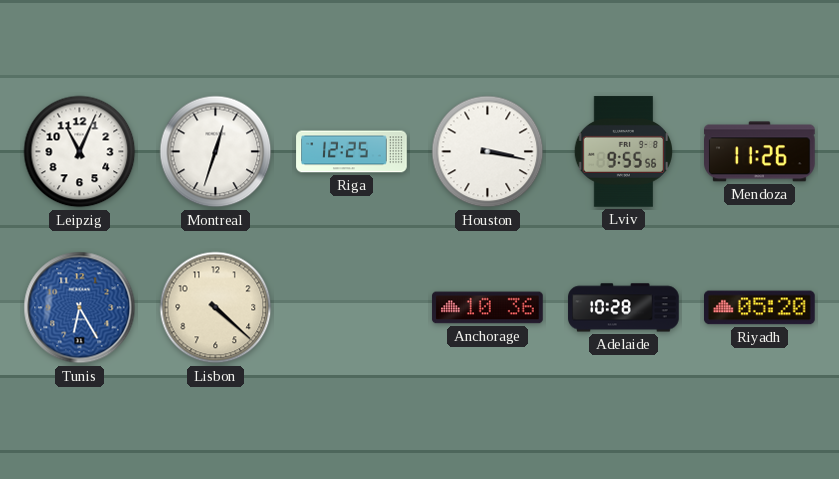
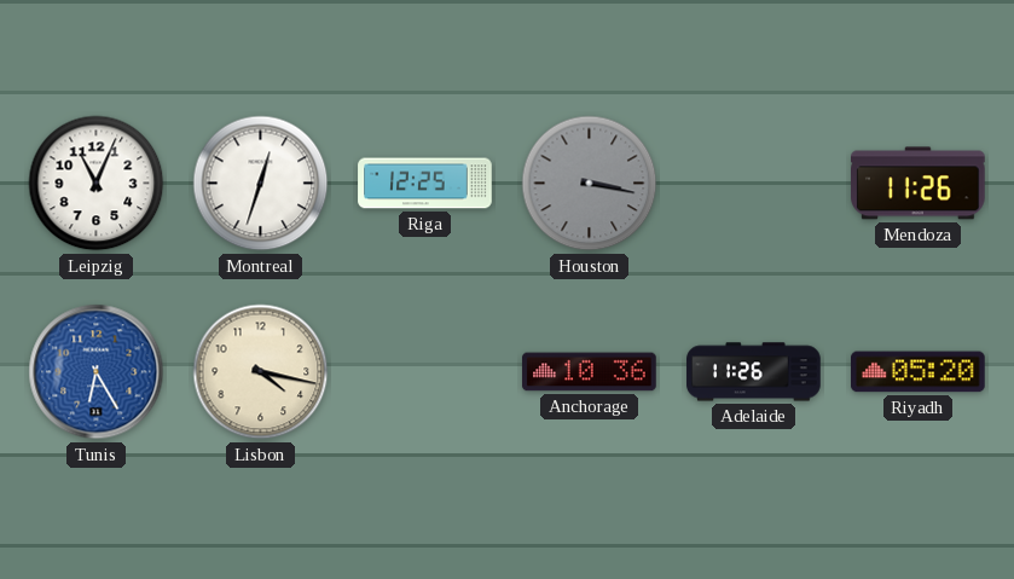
Houston dial: white -> grey
Lviv: 9:55 -> none
Lisbon: 4:22 -> 4:17
Adelaide: 10:28 -> 11:26
